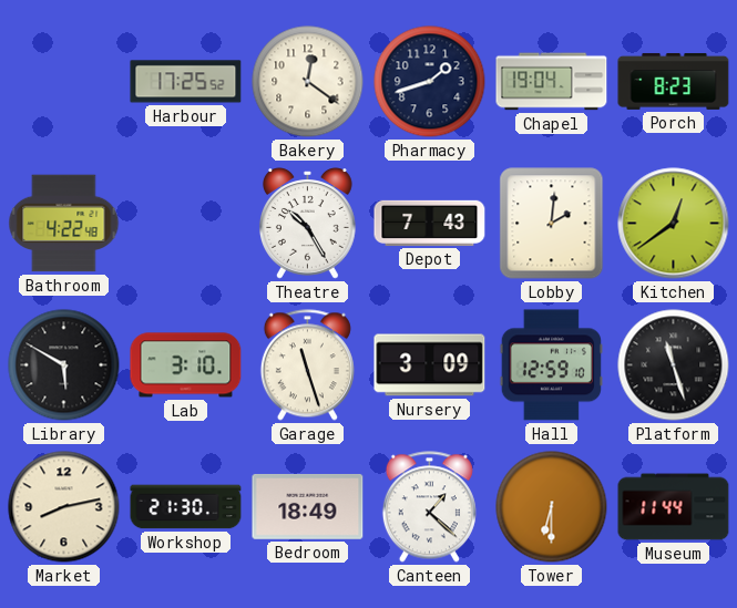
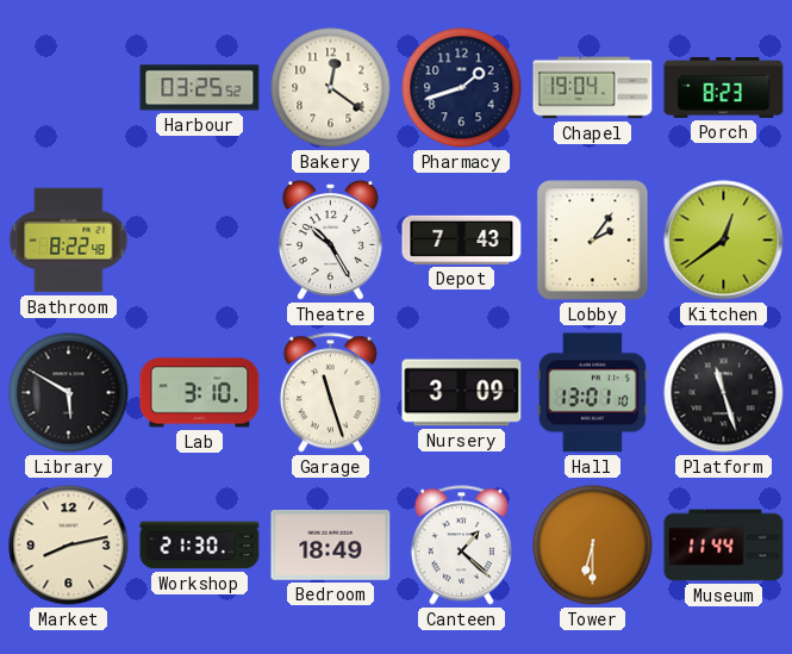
Harbour: 17:25 -> 03:25
Bathroom: 4:22 -> 8:22
Lobby: 2:01 -> 2:06
Hall: 12:59 -> 13:01
